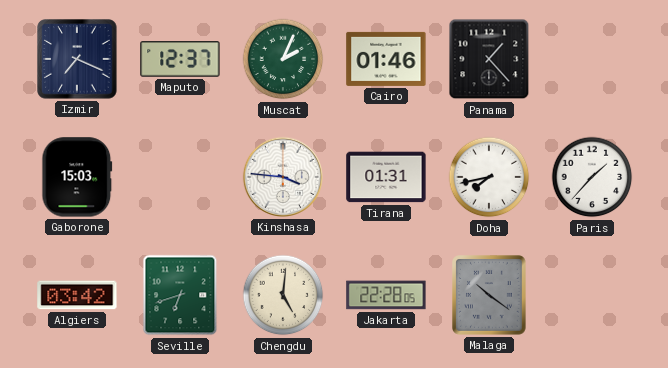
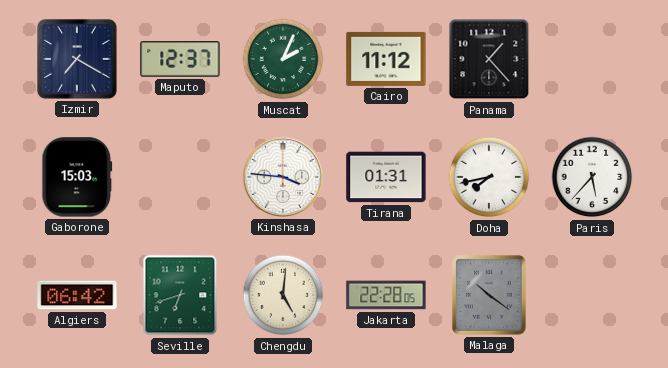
Izmir: 7:19 -> 7:20
Cairo: 01:46 -> 11:12
Paris: 1:37 -> 5:37
Algiers: 03:42 -> 06:42
